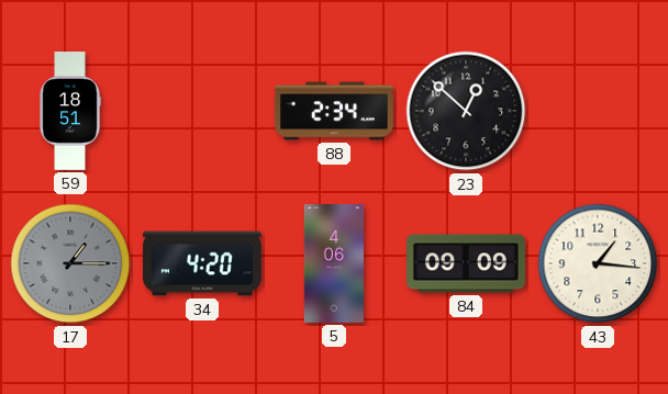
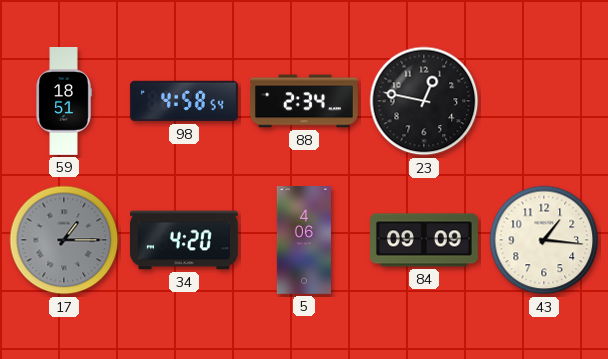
98: none -> 4:58
23: 12:52 -> 12:47
